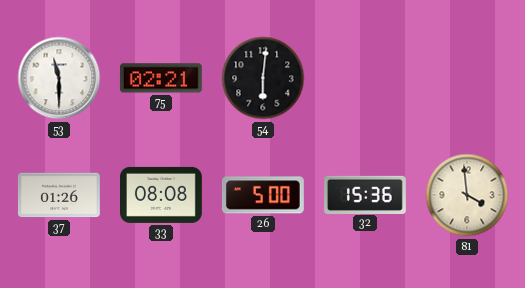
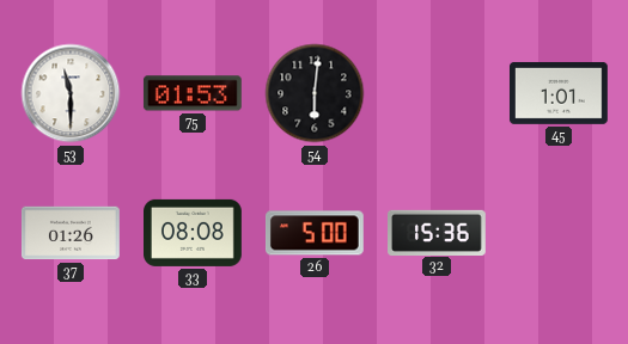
75: 02:21 -> 01:53
45: none -> 1:01
81: 3:59 -> none
